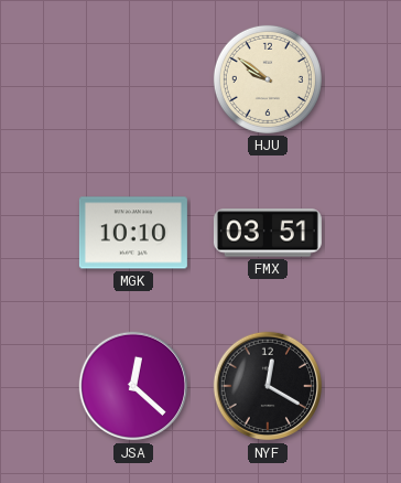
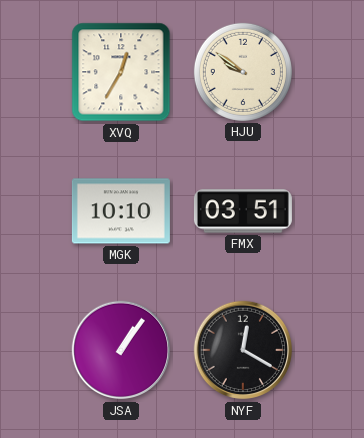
XVQ: none -> 12:35
JSA: 12:22 -> 1:06
